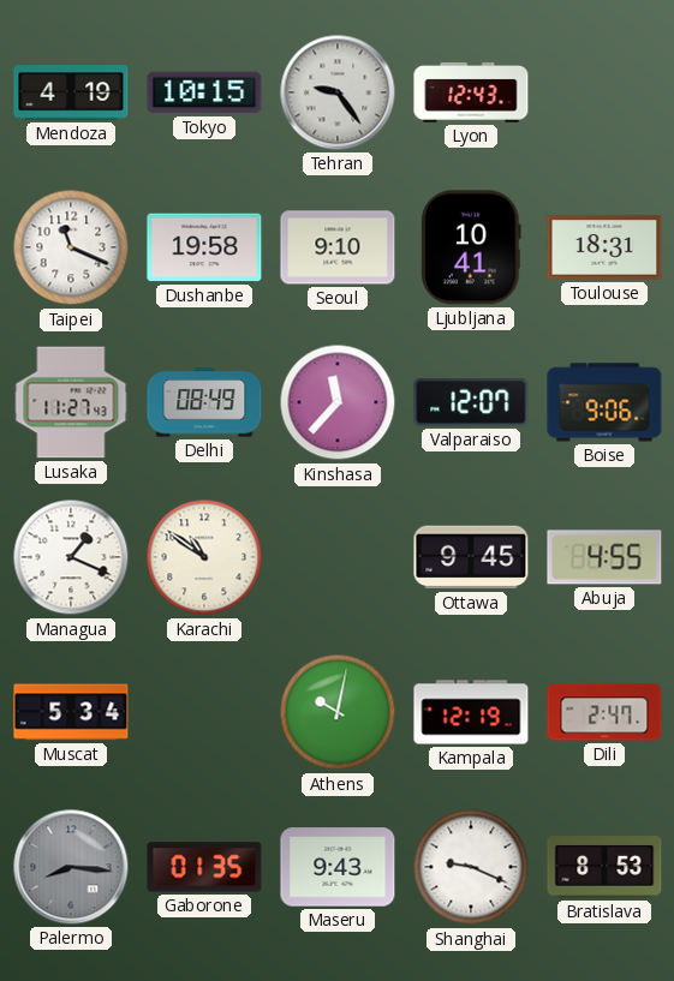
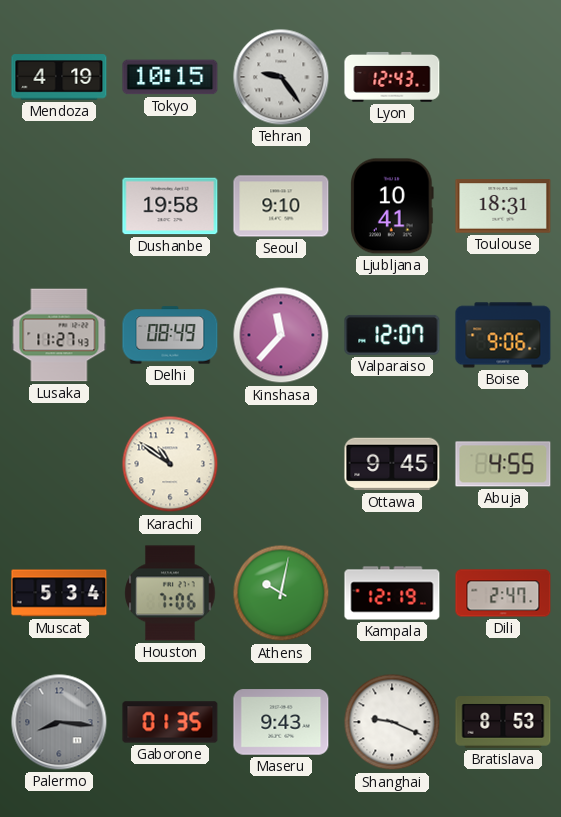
Taipei: 11:19 -> none
Managua: 1:19 -> none
Houston: none -> 7:06
